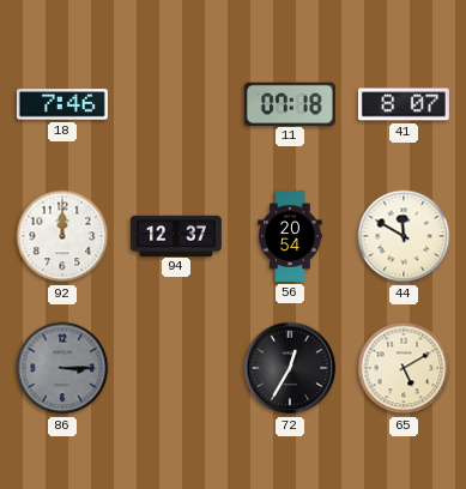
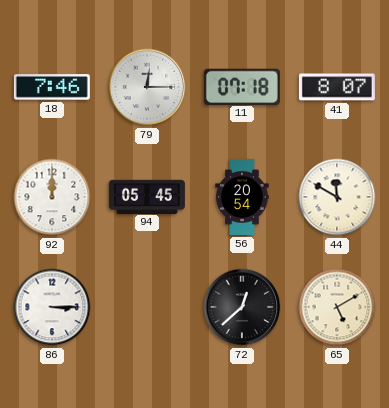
79: none -> 12:15
94: 12:37 -> 05:45
86 dial: grey -> white
72: 12:35 -> 12:38
